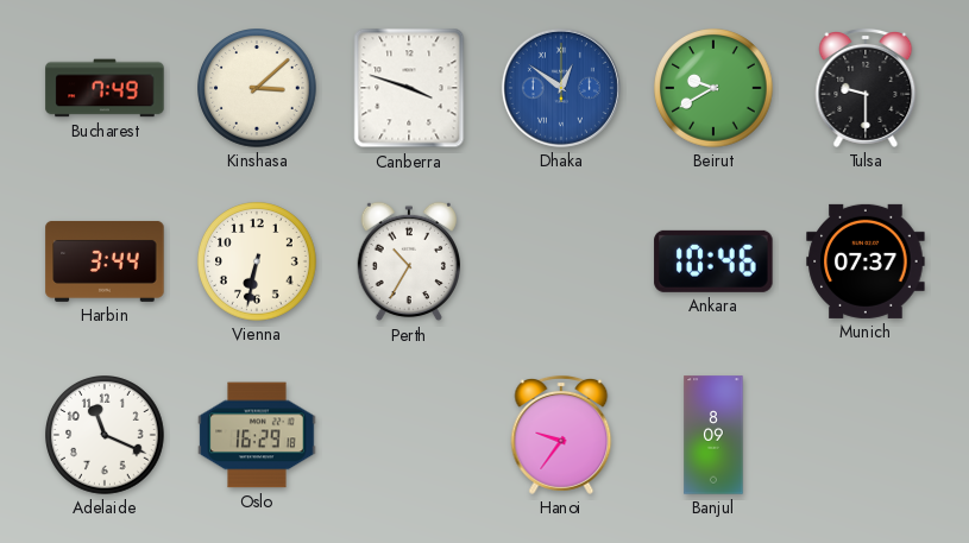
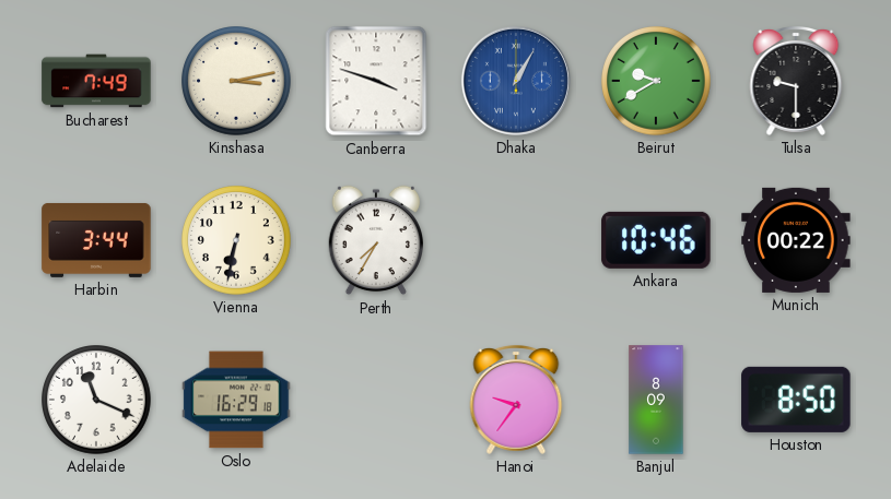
Kinshasa: 3:08 -> 3:13
Dhaka: 12:51 -> 1:05
Perth: 10:35 -> 7:35
Munich: 07:37 -> 00:22
Houston: none -> 8:50
